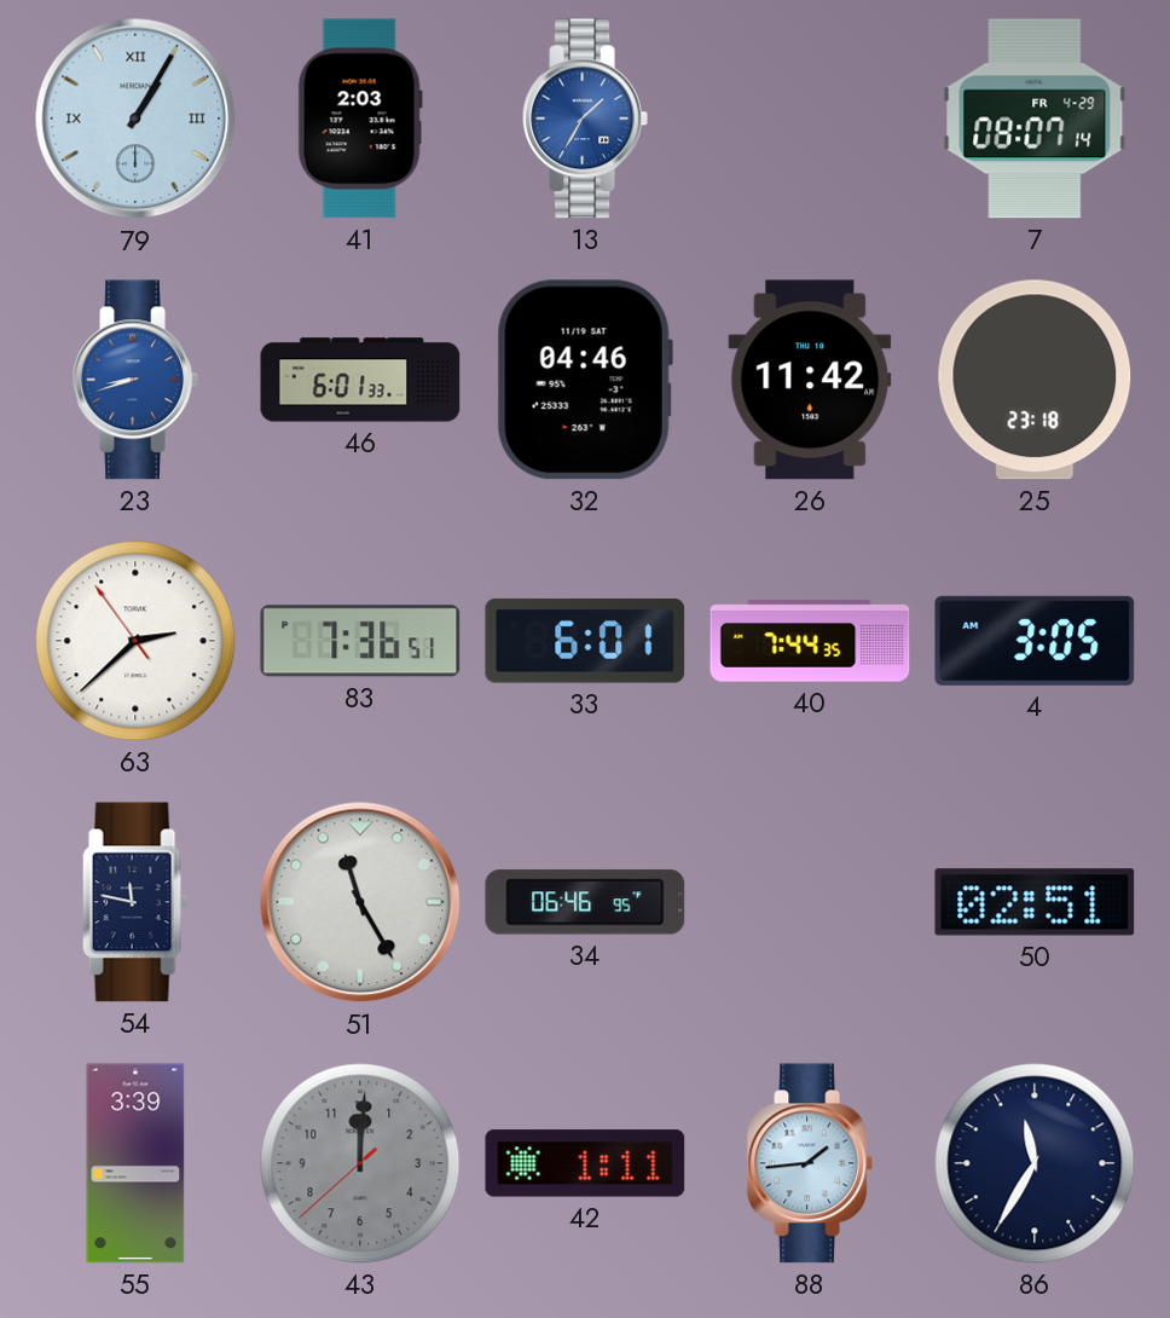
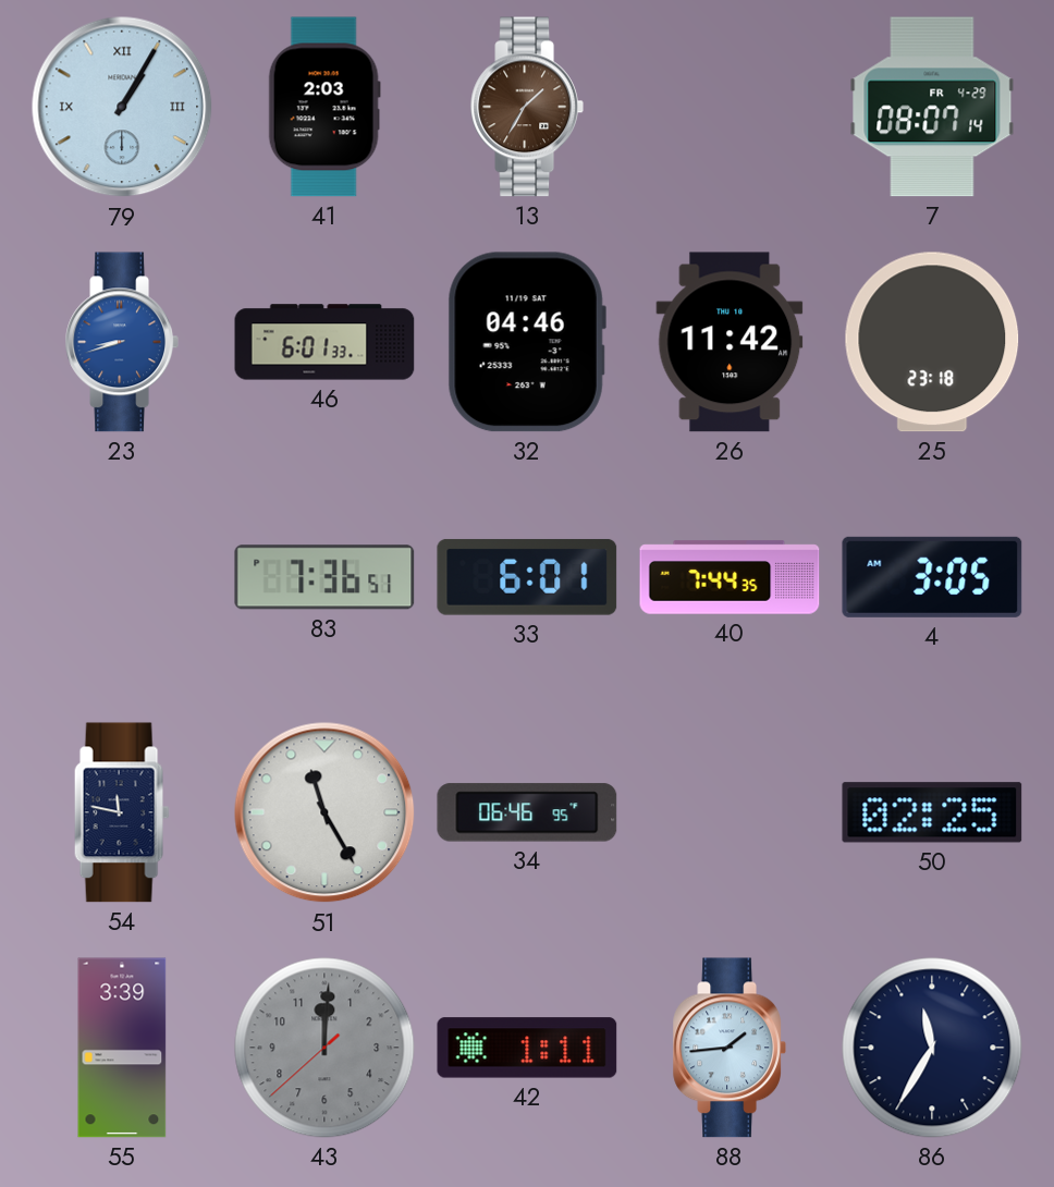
13 dial: blue -> brown
63: 2:37 -> none
50: 02:51 -> 02:25
